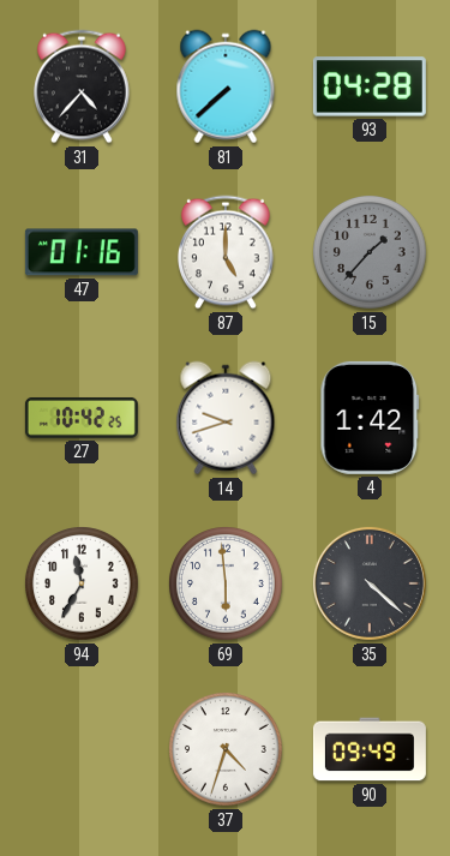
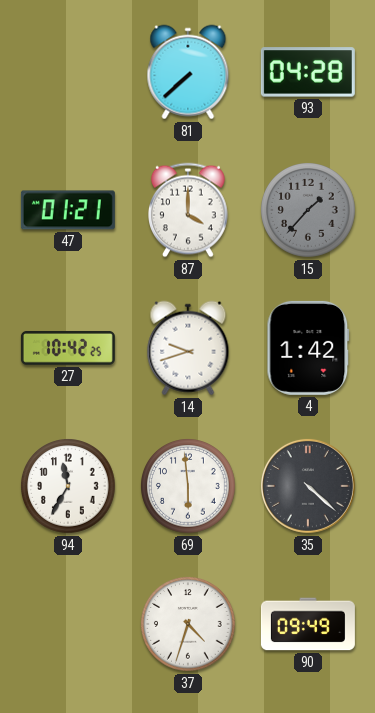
31: 4:37 -> none
47: 01:16 -> 01:21
87: 5:00 -> 4:00
